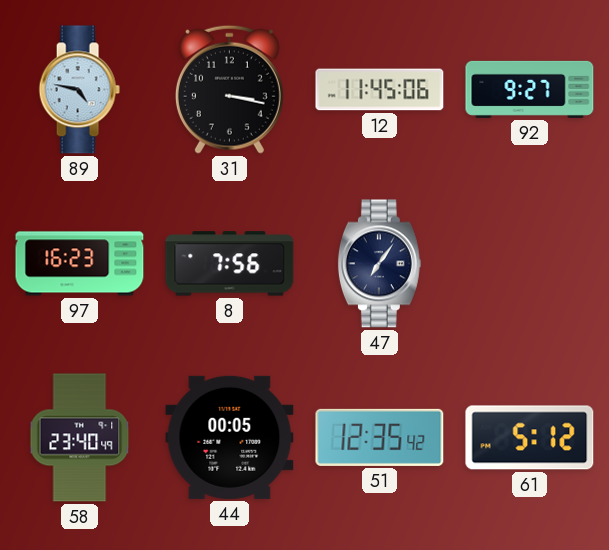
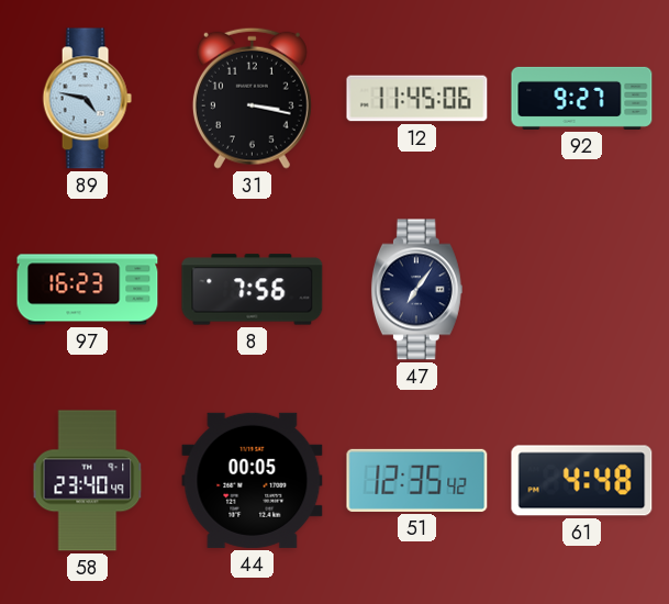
61: 5:12 -> 4:48
